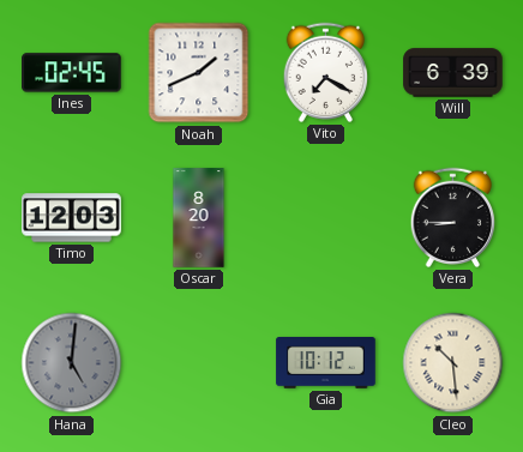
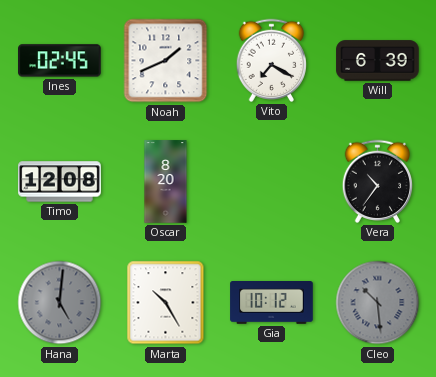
Timo: 12:03 -> 12:08
Vera: 8:45 -> 10:36
Marta: none -> 10:25
Cleo dial: cream -> grey
